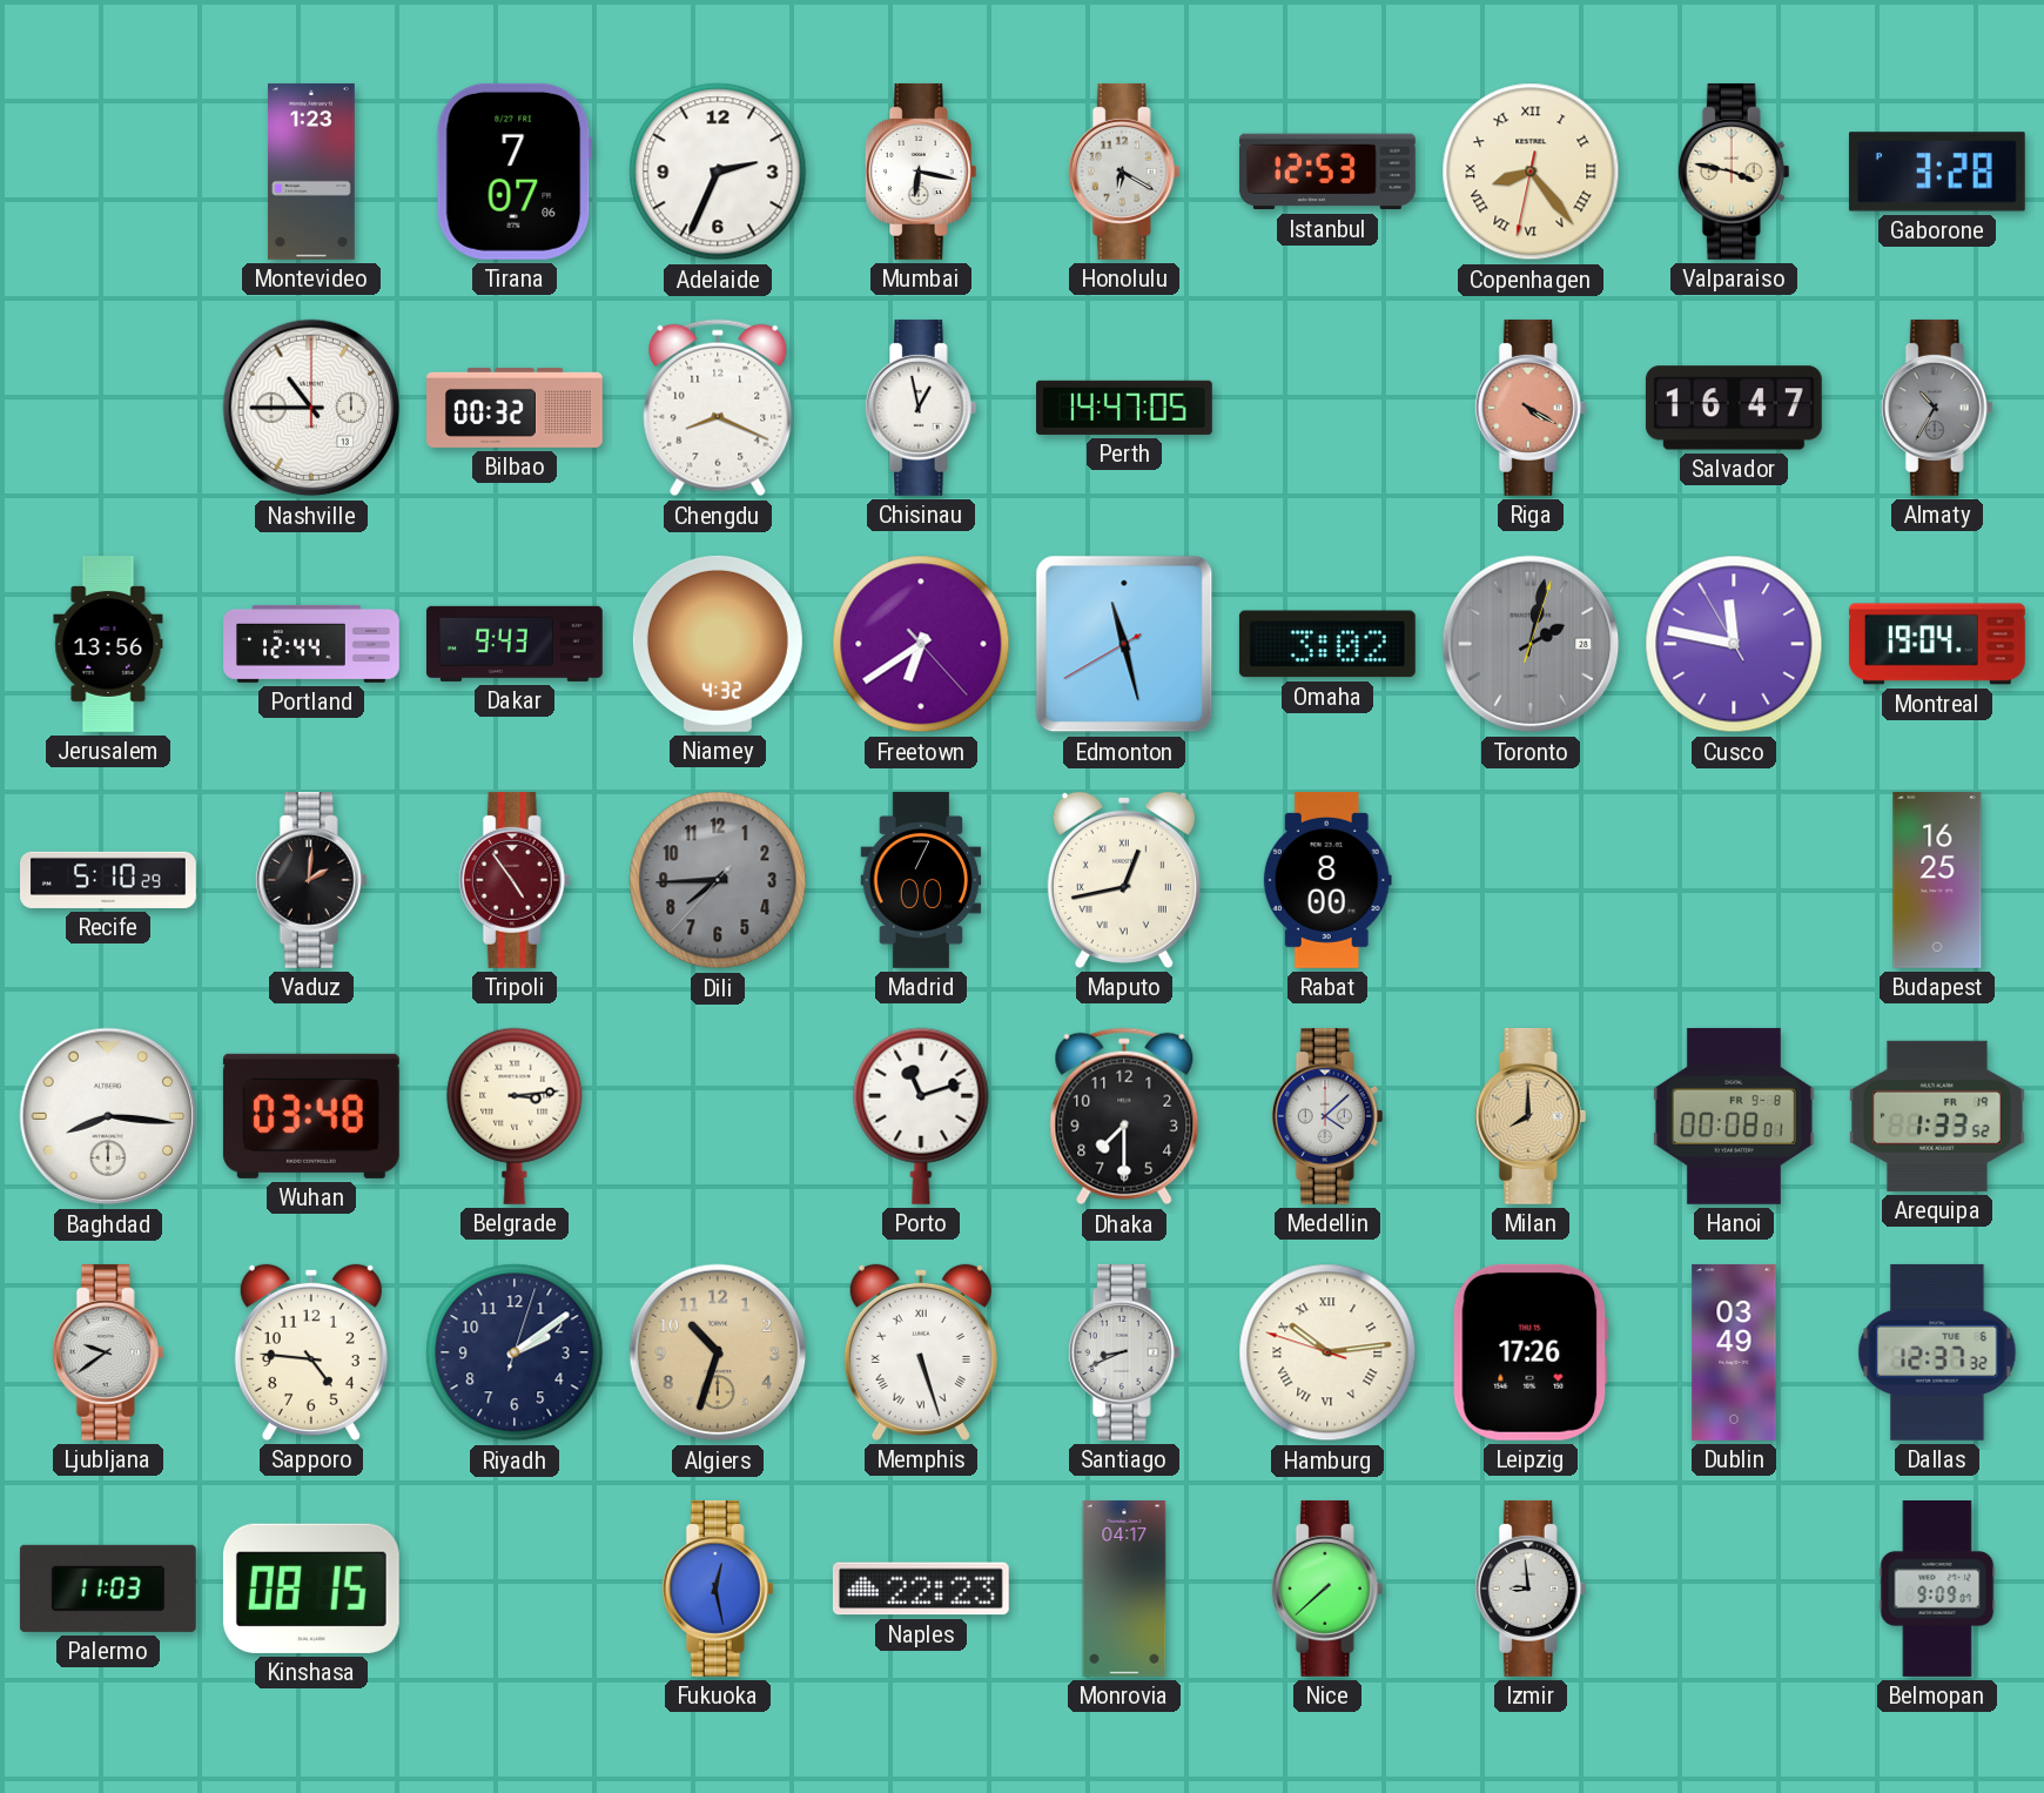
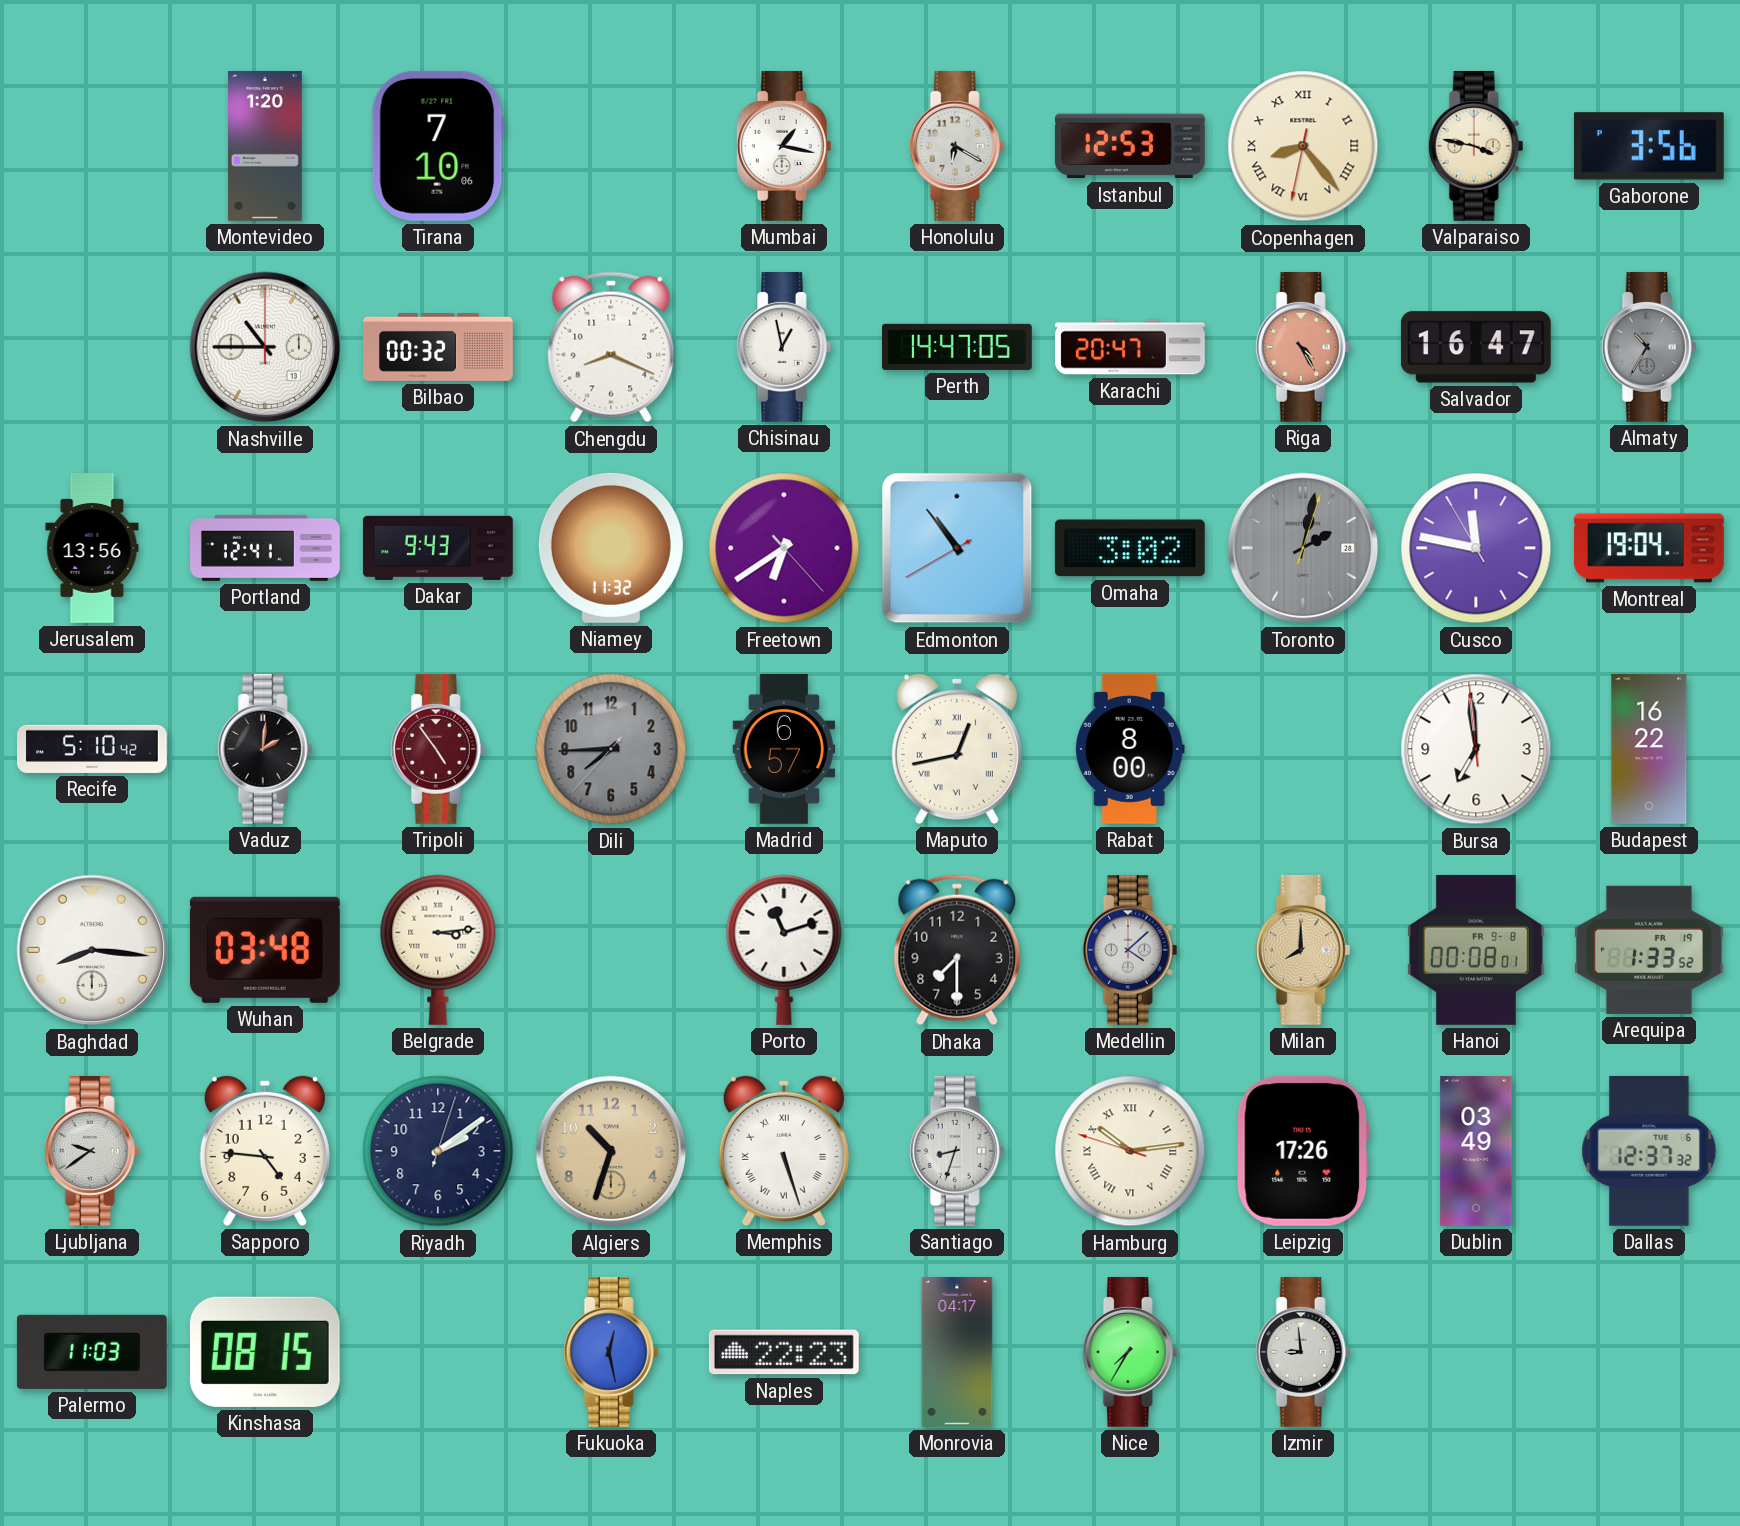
Montevideo: 1:23 -> 1:20
Tirana: 7:07 -> 7:10
Adelaide: 2:34 -> none
Mumbai: 6:17 -> 1:17
Gaborone: 3:28 -> 3:56
Karachi: none -> 20:47
Riga: 4:20 -> 4:25
Portland: 12:44 -> 12:41
Niamey: 4:32 -> 11:32
Edmonton: 11:27 -> 10:53
Recife: 5:10:29 -> 5:10:42
Madrid: 7:00 -> 6:57
Bursa: none -> 6:58
Budapest: 16:25 -> 16:22
Santiago: 8:41 -> 8:33
Nice: 7:38 -> 7:35
Belmopan: 9:09 -> none
